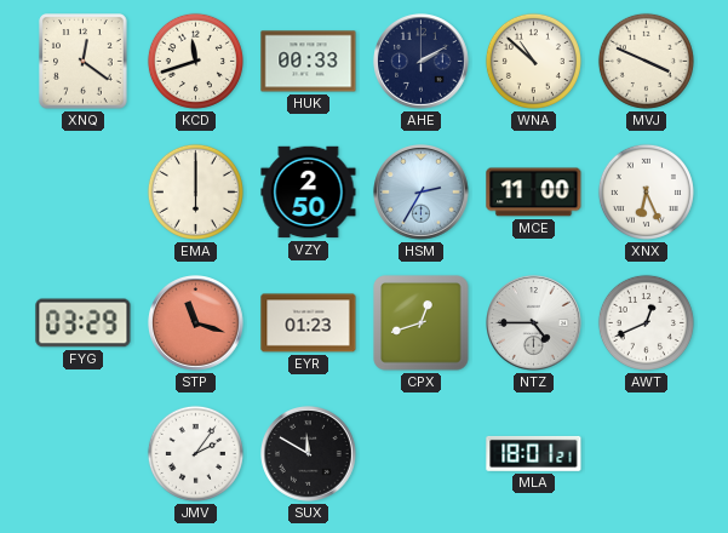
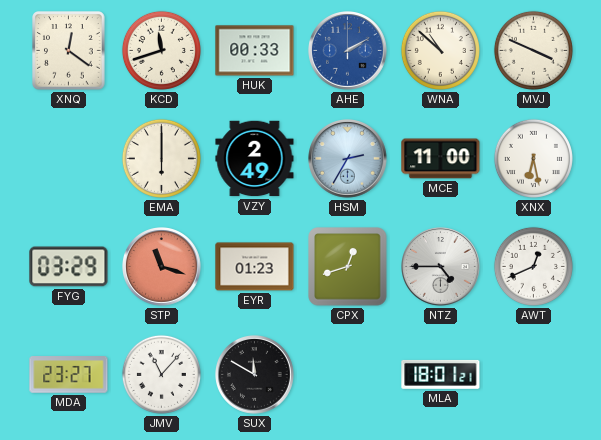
AHE dial: navy -> blue
VZY: 2:50 -> 2:49
XNX: 6:26 -> 6:28
MDA: none -> 23:27
JMV: 2:06 -> 11:07
